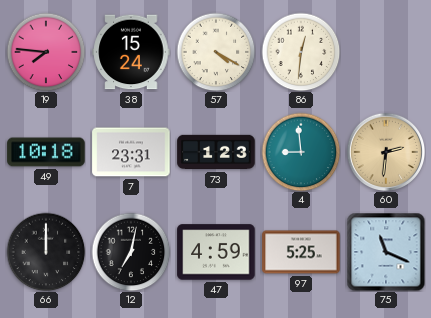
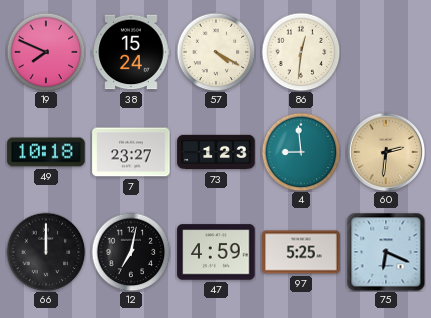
19: 7:46 -> 7:49
7: 23:31 -> 23:27
75: 11:19 -> 6:19
